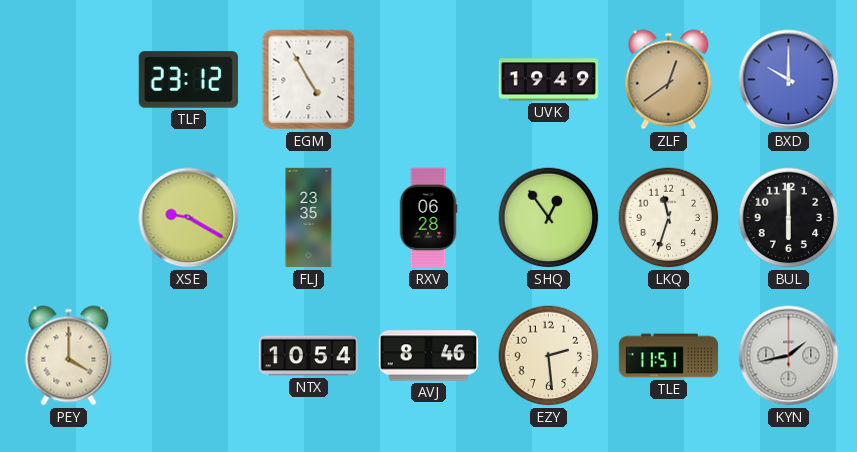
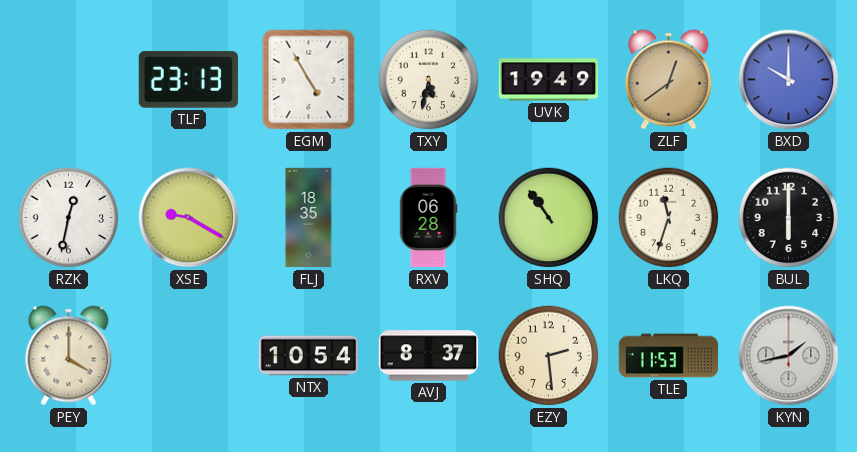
TLF: 23:12 -> 23:13
TXY: none -> 5:32
RZK: none -> 12:32
FLJ: 23:35 -> 18:35
SHQ: 12:54 -> 10:54
AVJ: 8:46 -> 8:37
TLE: 11:51 -> 11:53
